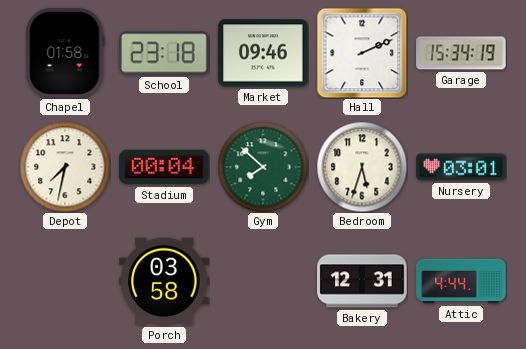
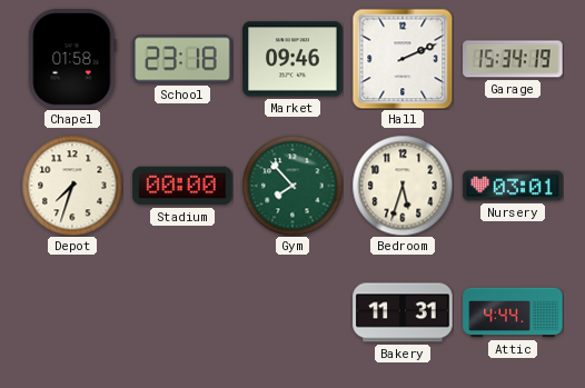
Depot: 7:32 -> 7:33
Stadium: 00:04 -> 00:00
Gym: 7:52 -> 7:53
Porch: 03:58 -> none
Bakery: 12:31 -> 11:31
